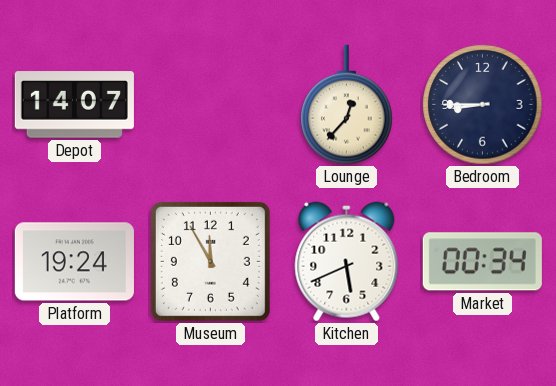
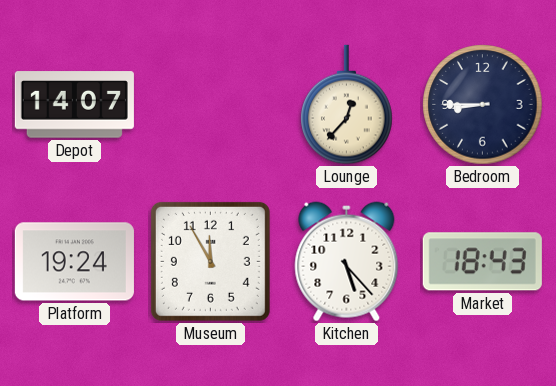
Kitchen: 5:41 -> 5:23
Market: 00:34 -> 18:43
